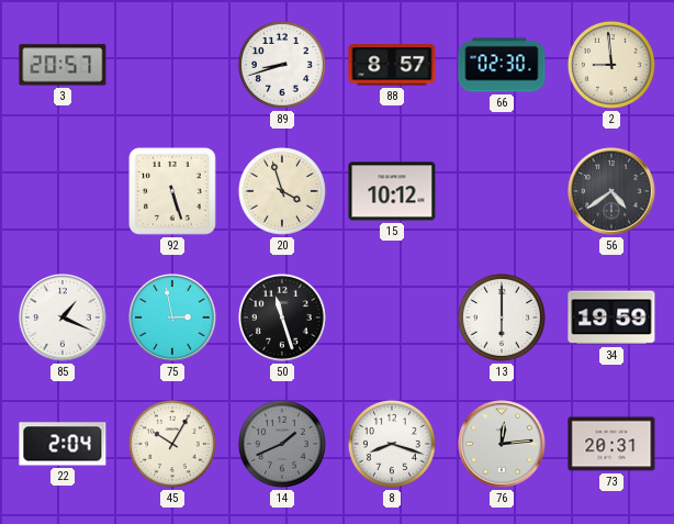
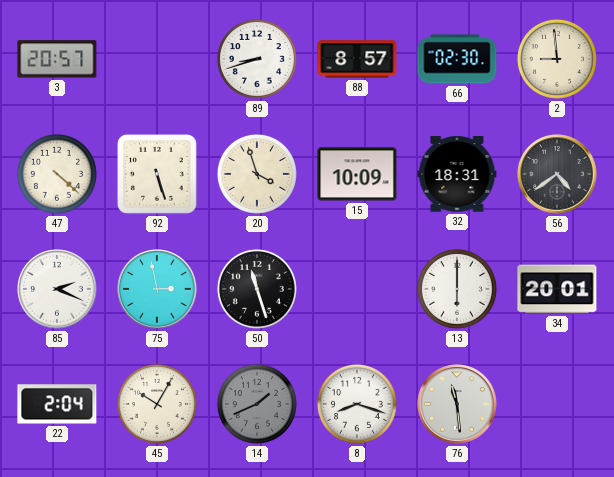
47: none -> 4:22
15: 10:12 -> 10:09
32: none -> 18:31
85: 1:19 -> 2:19
34: 19:59 -> 20:01
76: 12:14 -> 11:29
73: 20:31 -> none
